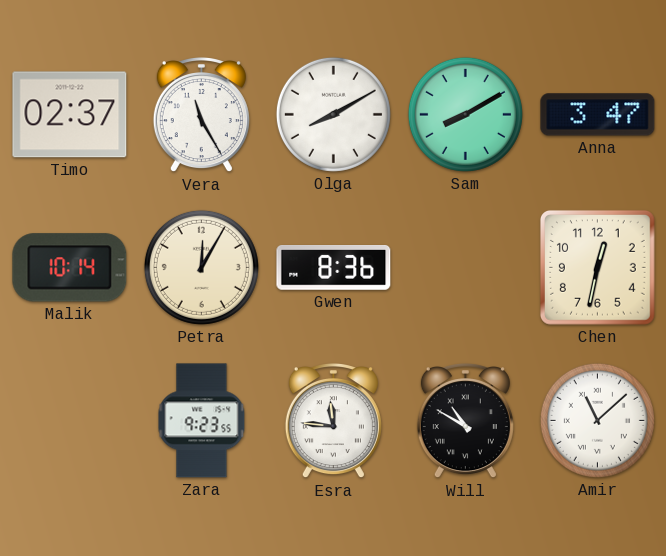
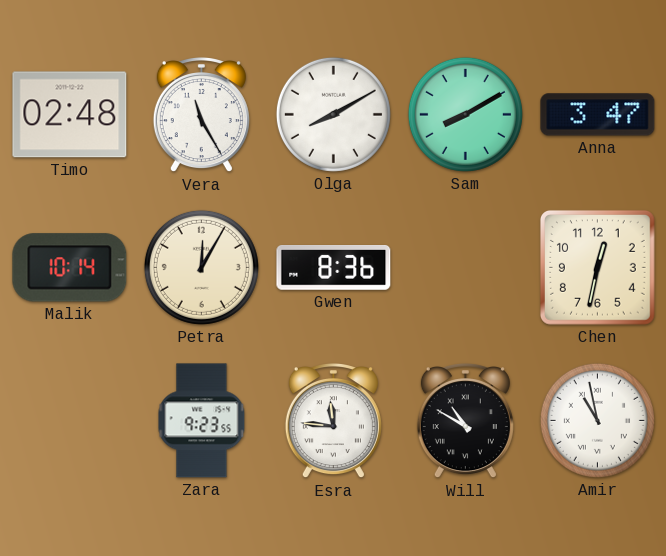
Timo: 02:37 -> 02:48
Amir: 11:08 -> 10:58
